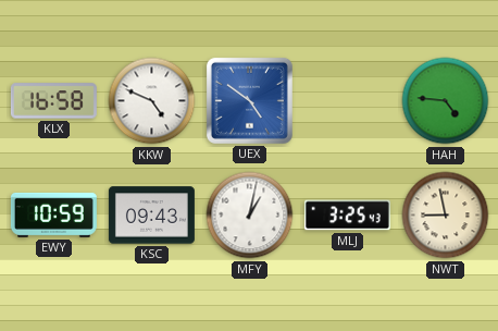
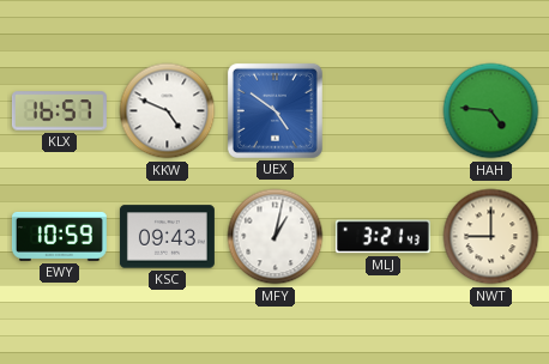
KLX: 16:58 -> 16:57
MLJ: 3:25 -> 3:21
NWT: 8:58 -> 9:00
